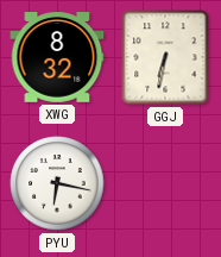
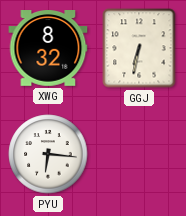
PYU: 6:17 -> 6:16
